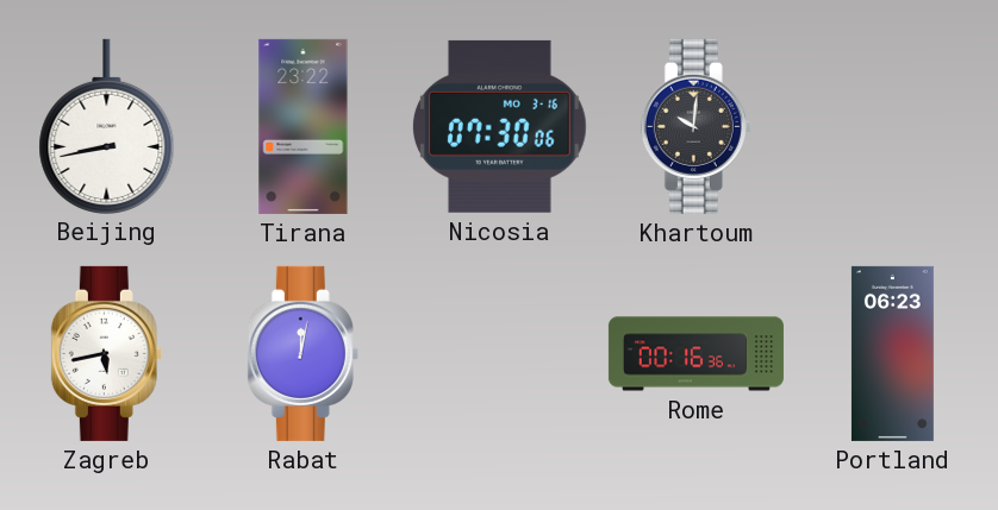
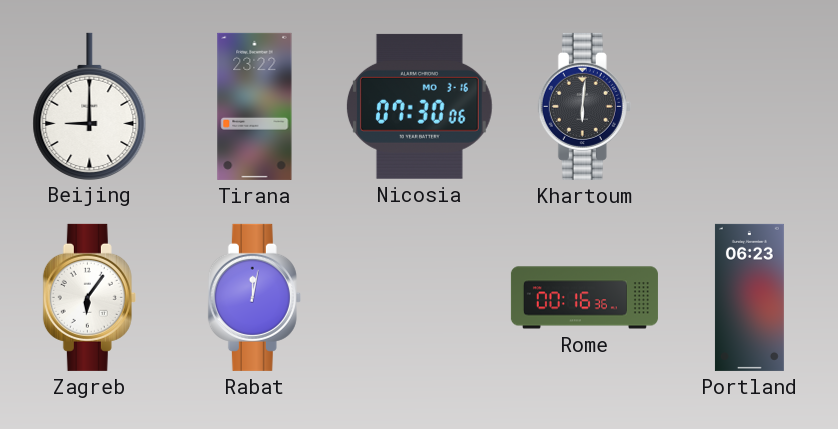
Beijing: 8:43 -> 9:00
Khartoum: 10:01 -> 6:01
Zagreb: 5:43 -> 6:06
